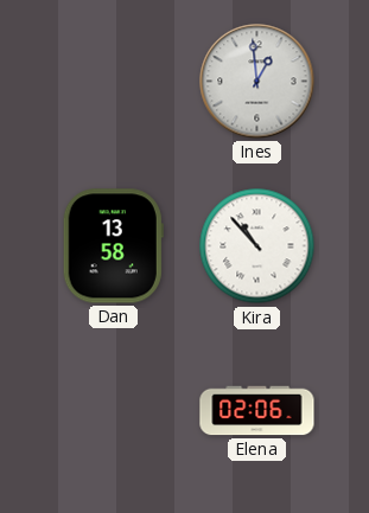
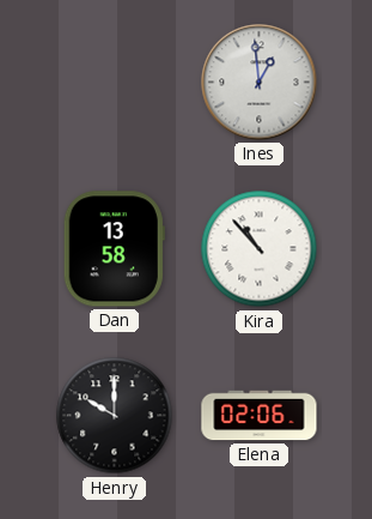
Henry: none -> 10:00
